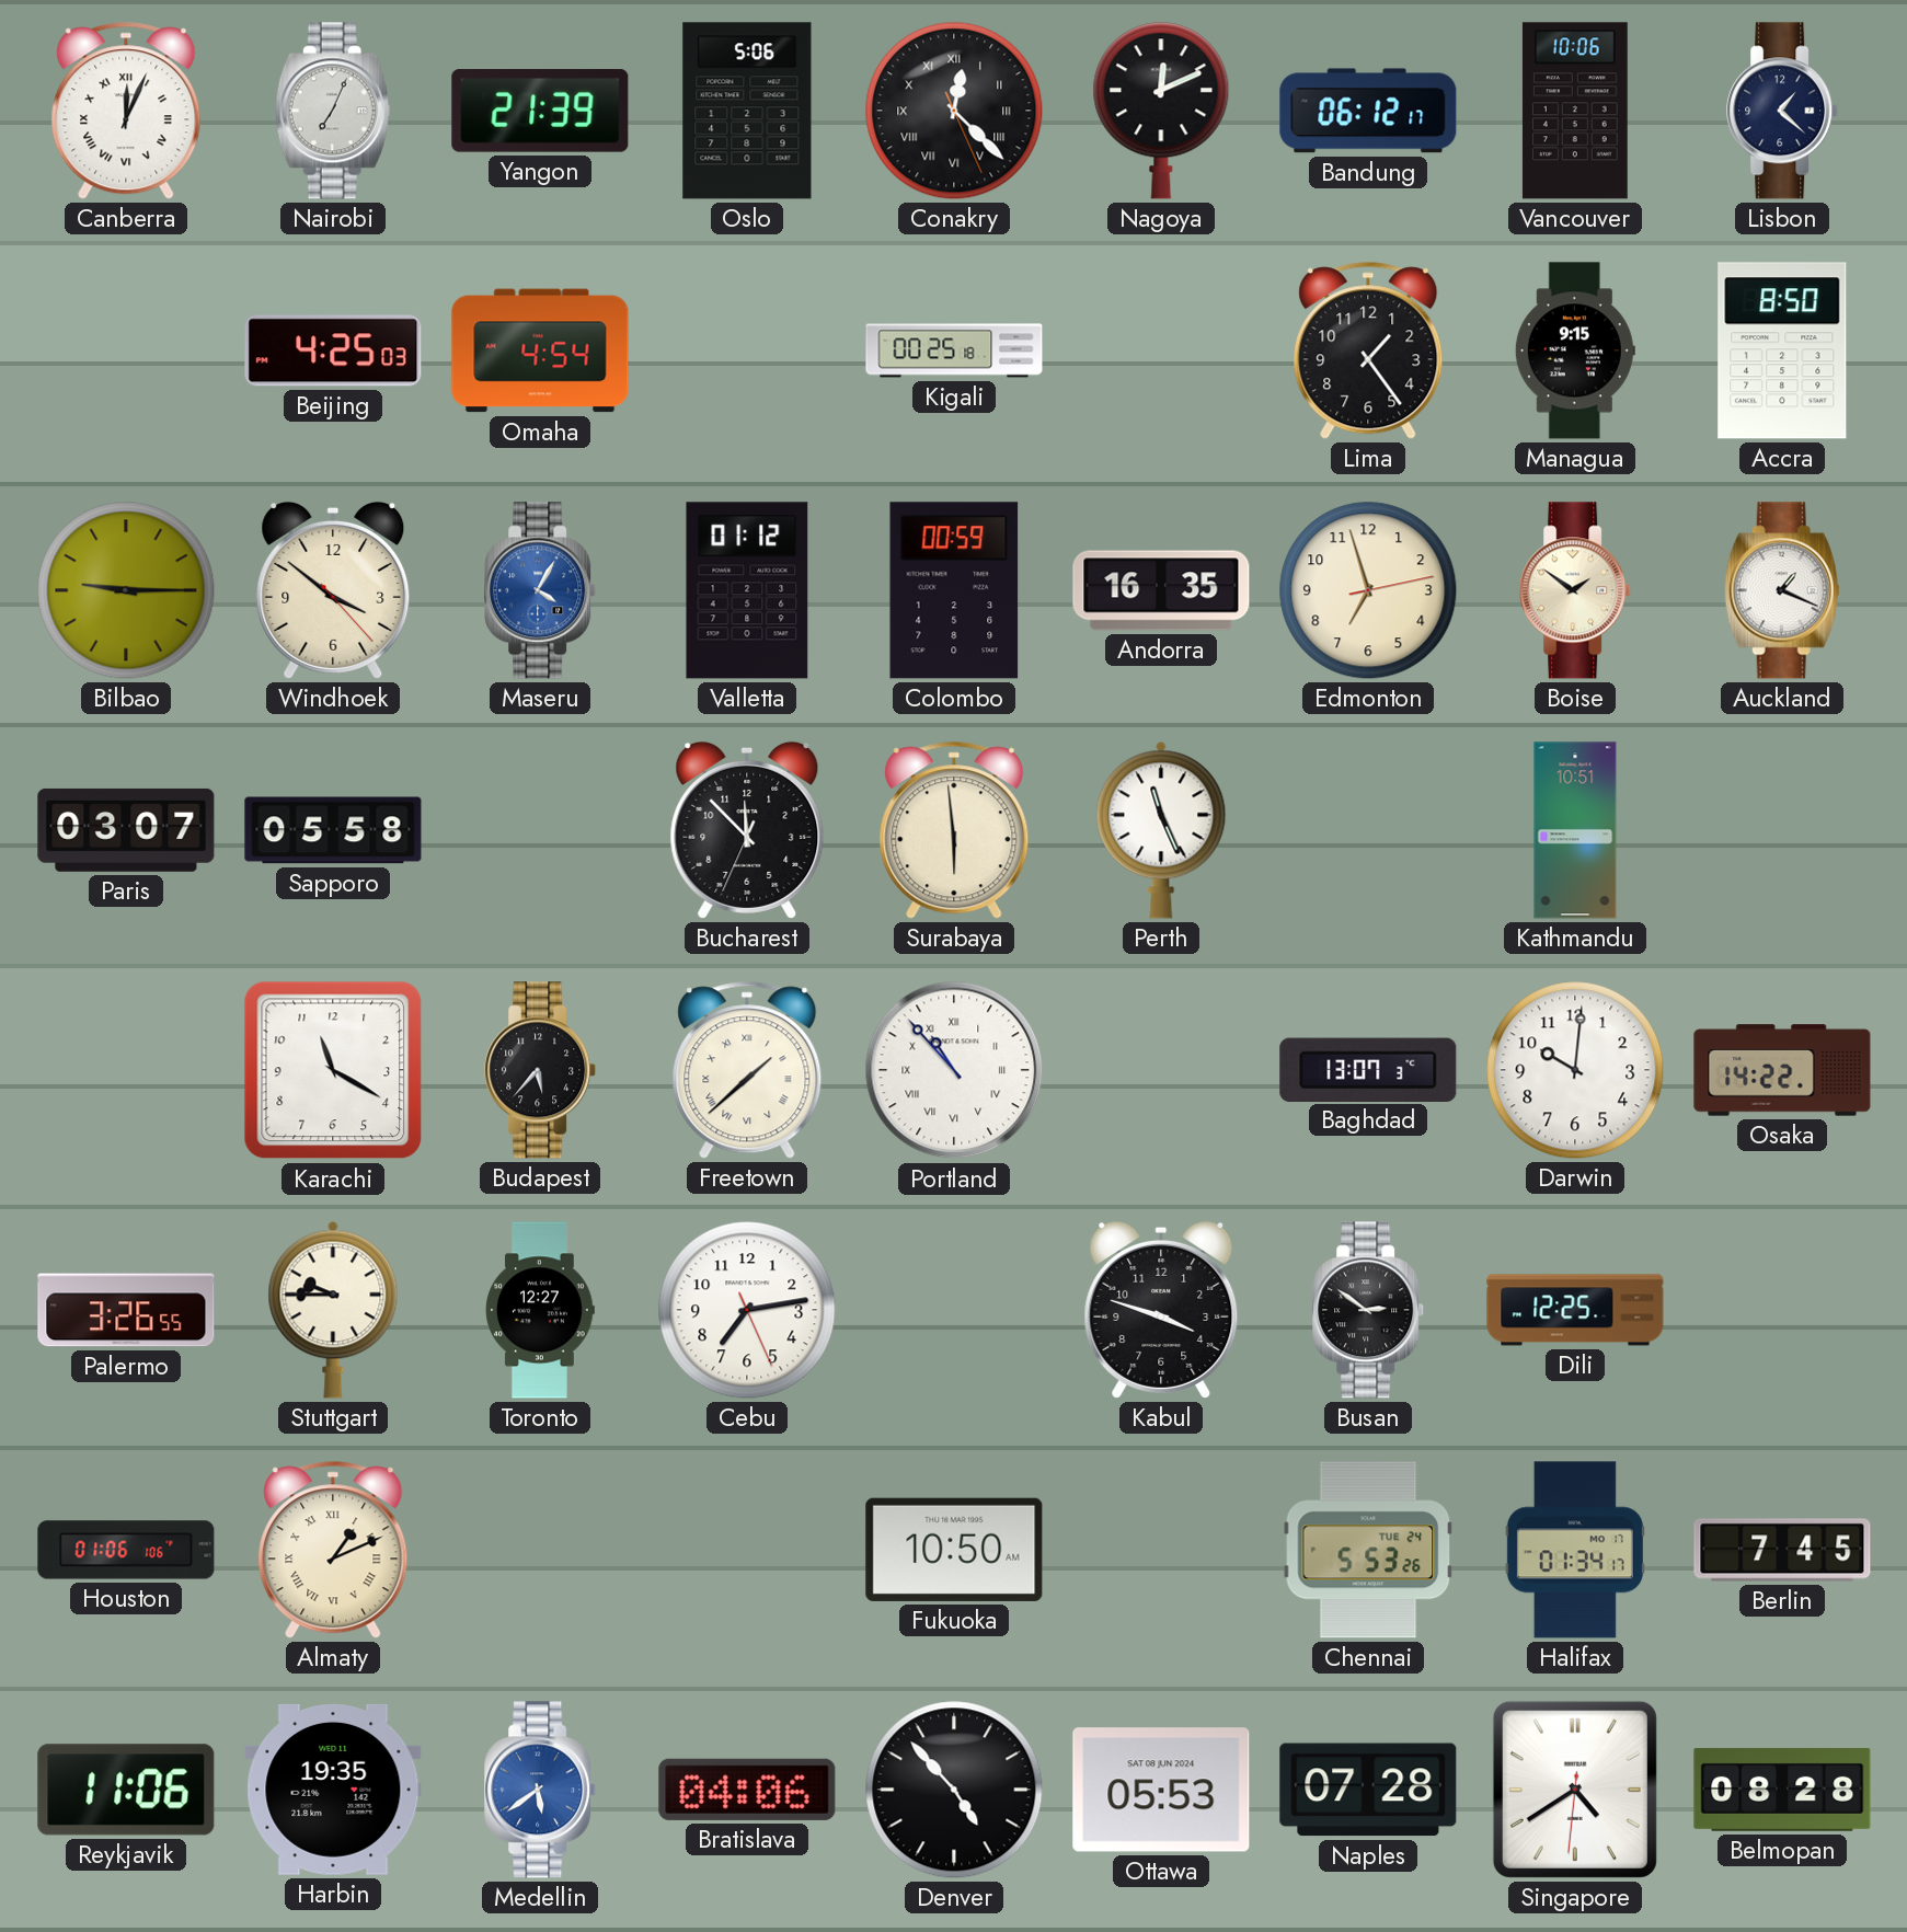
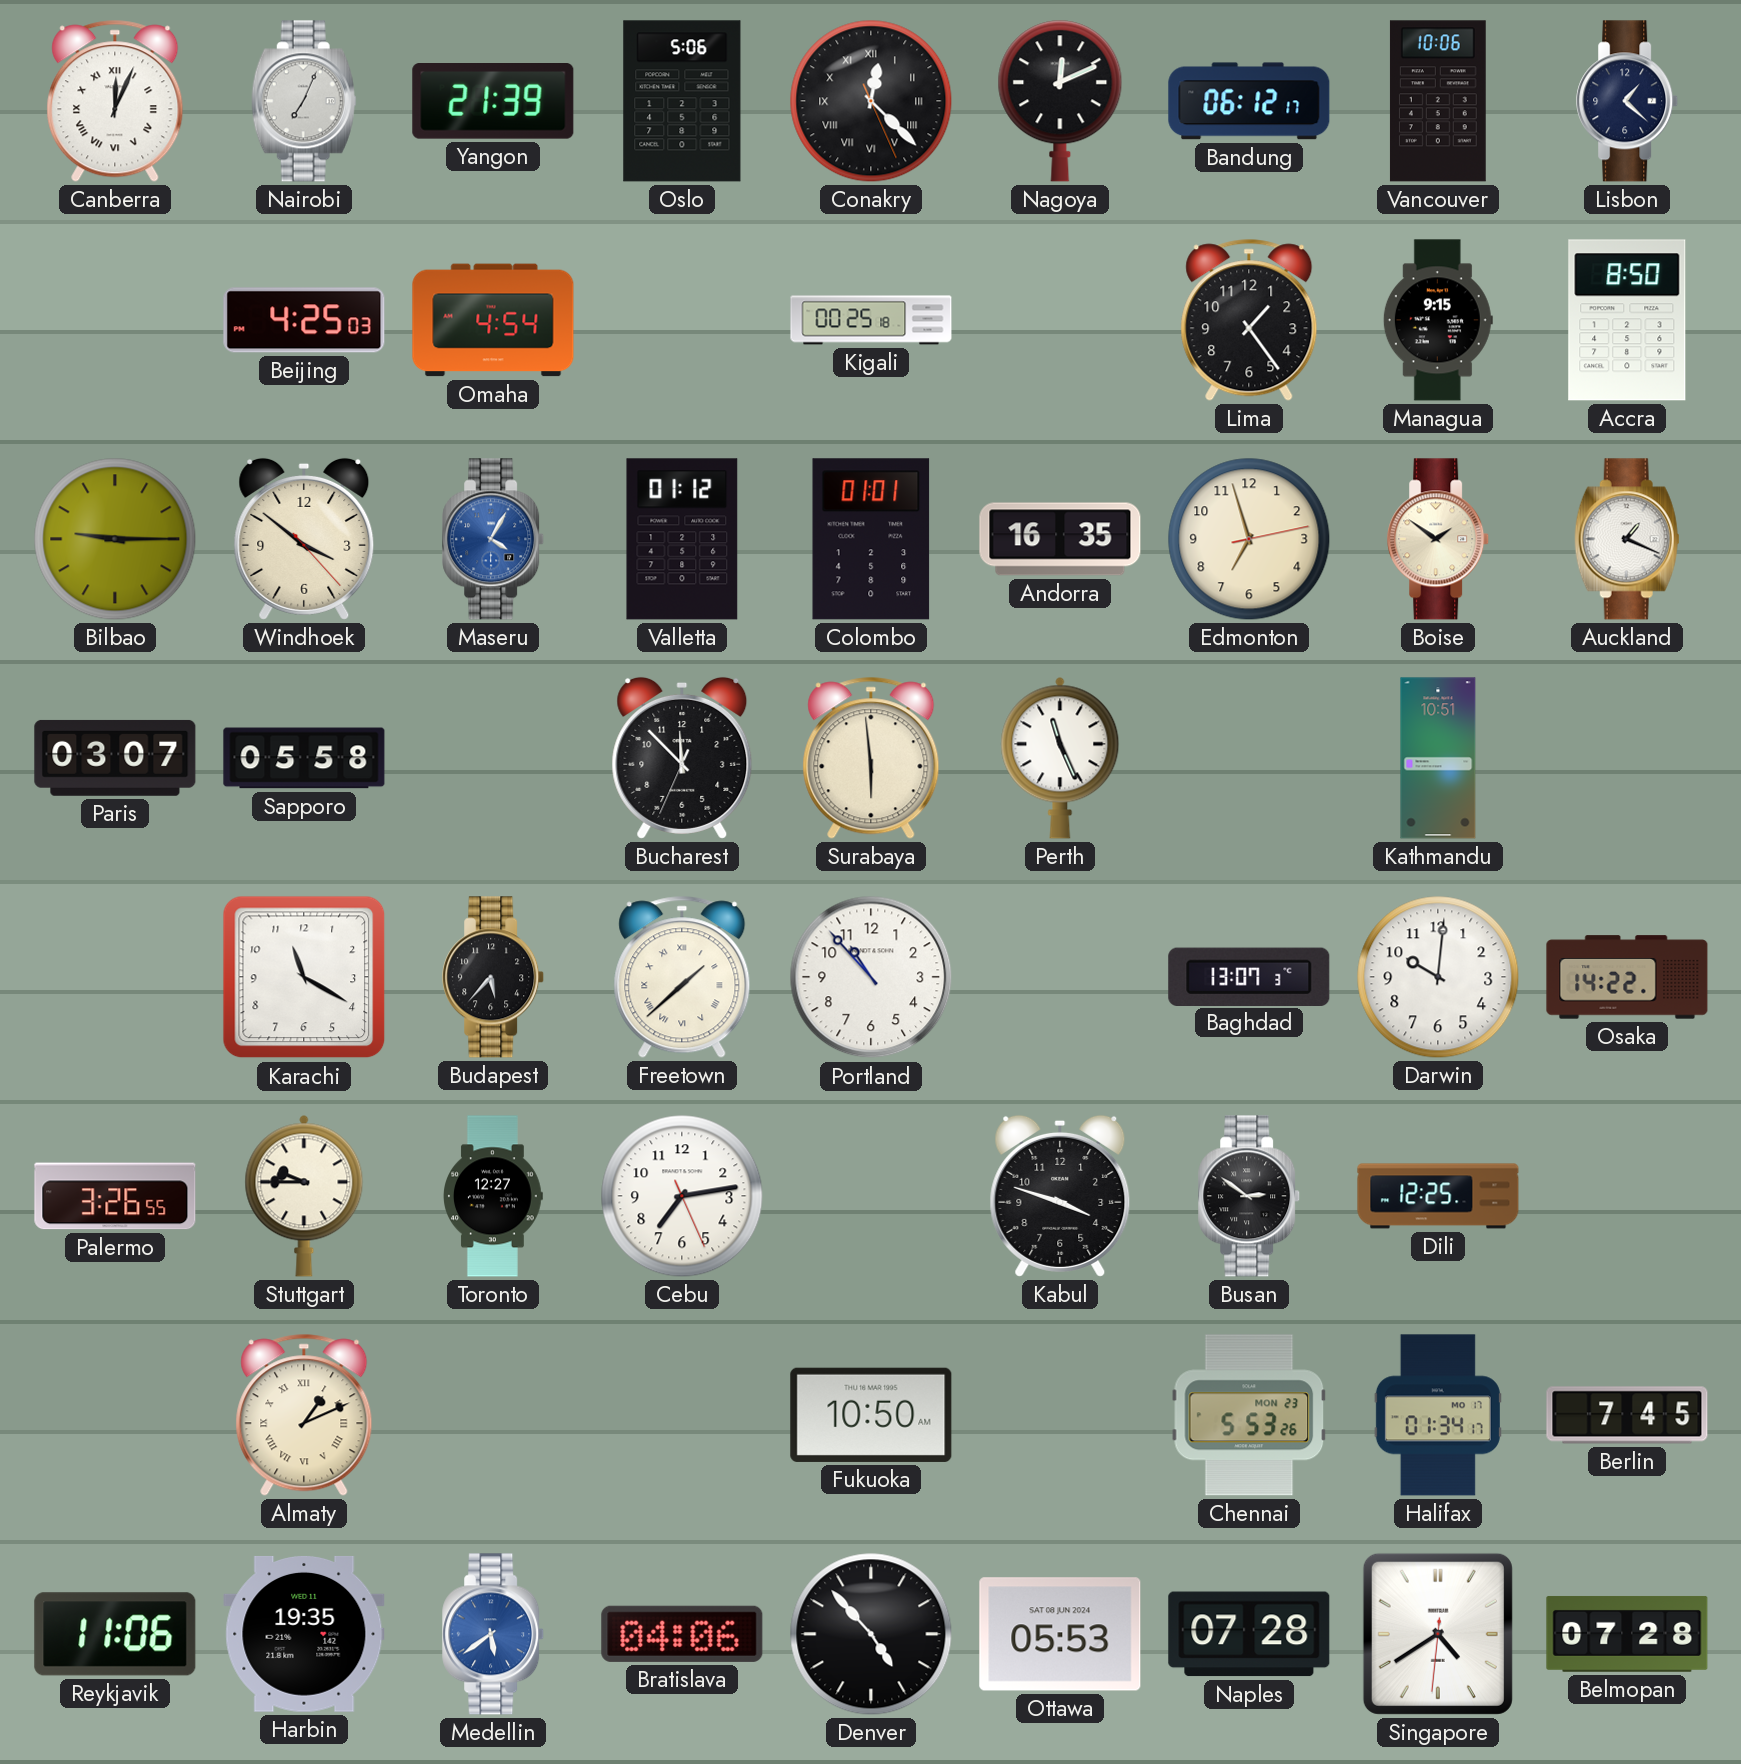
Colombo: 00:59 -> 01:01
Portland numerals: Roman -> Arabic
Houston: 01:06 -> none
Chennai date: TUE 24 -> MON 23
Belmopan: 08:28 -> 07:28
